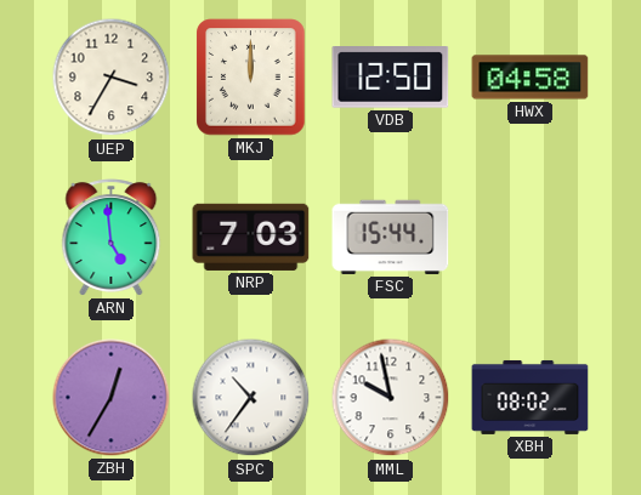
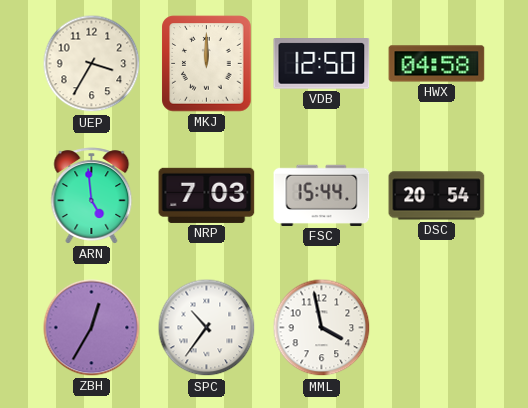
DSC: none -> 20:54
MML: 9:58 -> 3:58
XBH: 08:02 -> none
